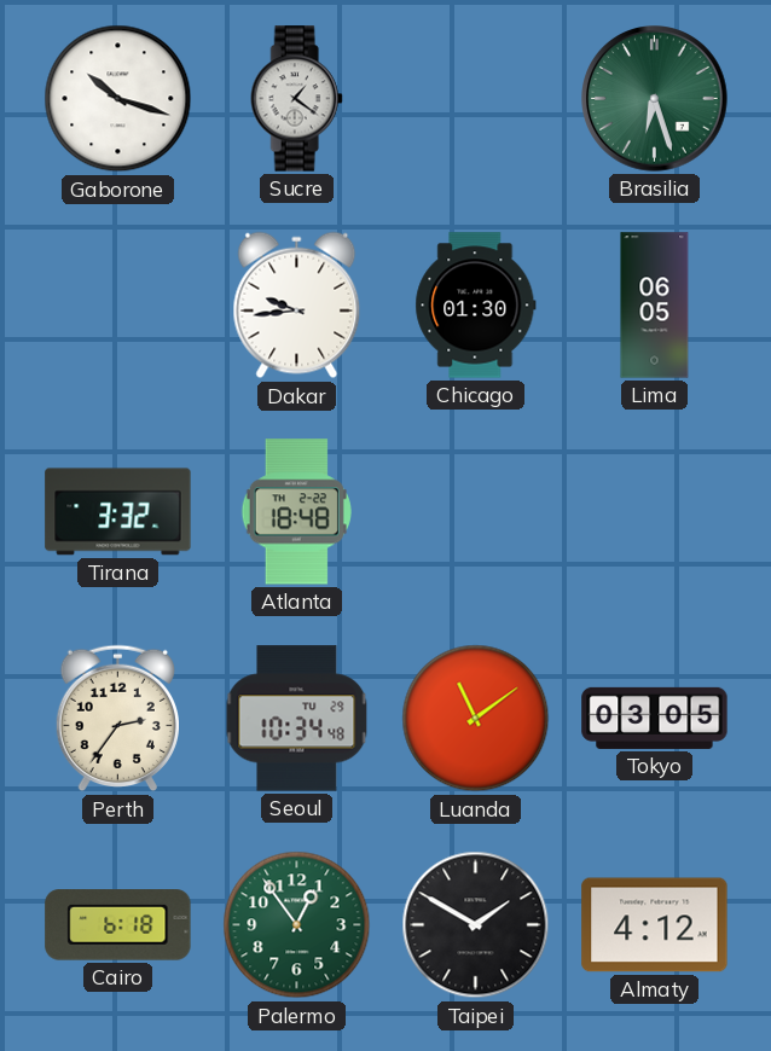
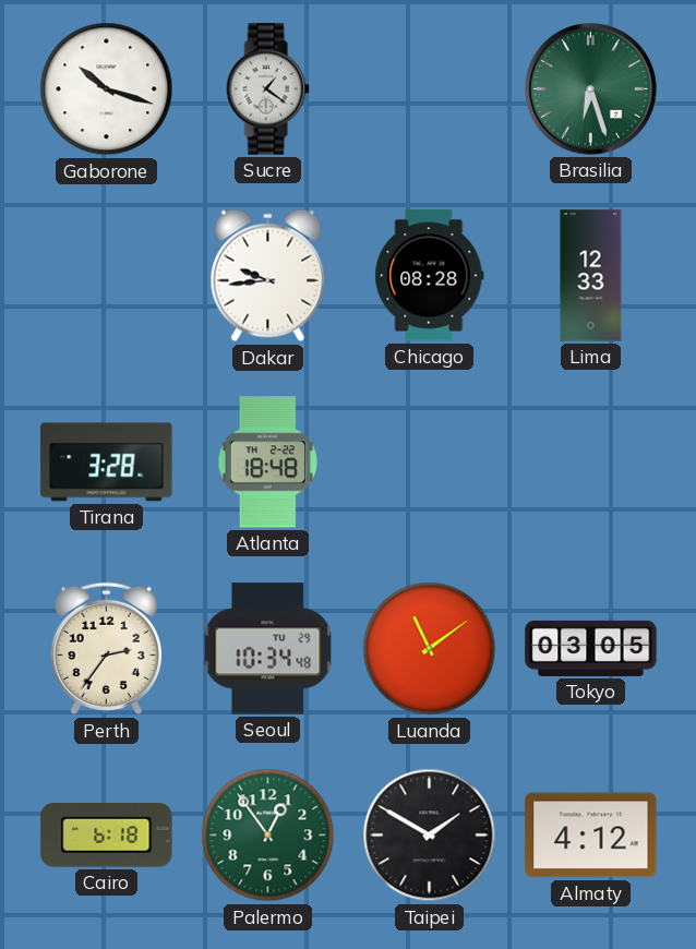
Chicago: 01:30 -> 08:28
Lima: 06:05 -> 12:33
Tirana: 3:32 -> 3:28
